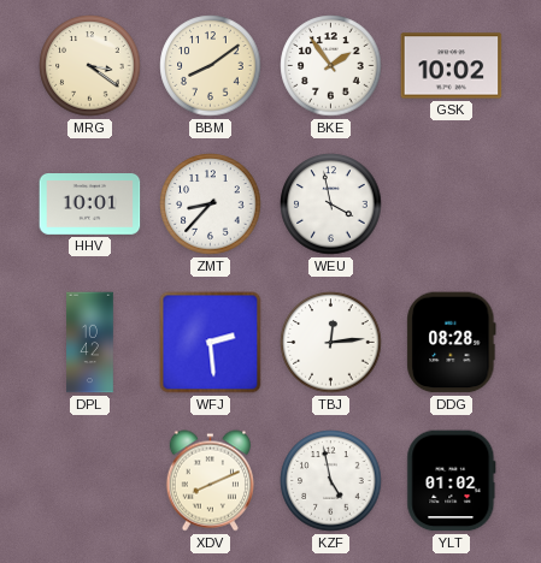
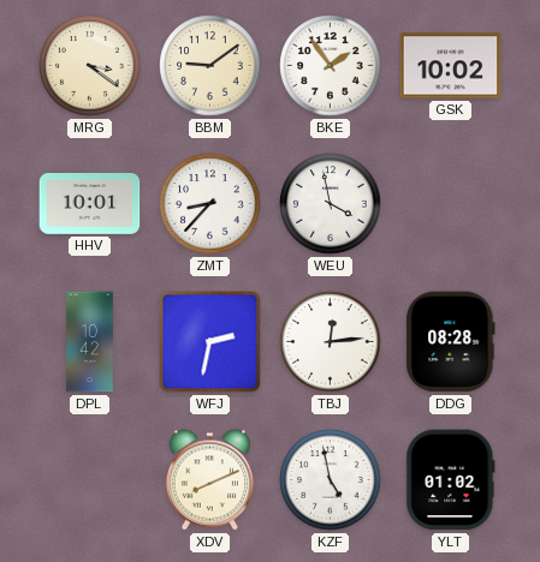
BBM: 8:09 -> 9:09
WFJ: 2:29 -> 2:32
